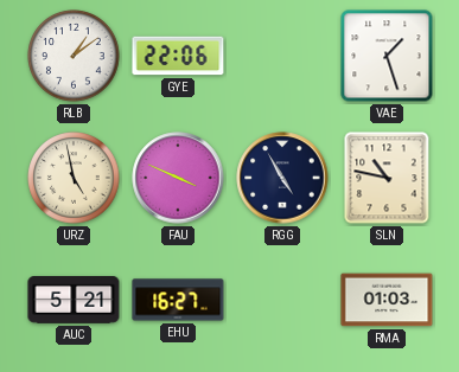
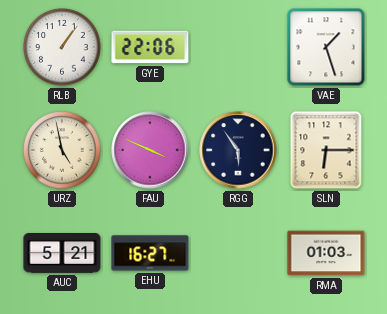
RLB: 1:09 -> 1:06
RGG: 4:55 -> 5:54
SLN: 10:47 -> 6:15
